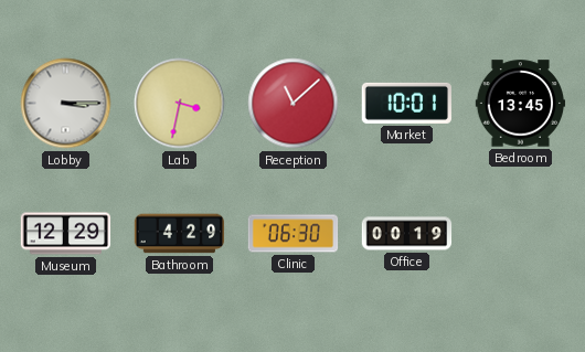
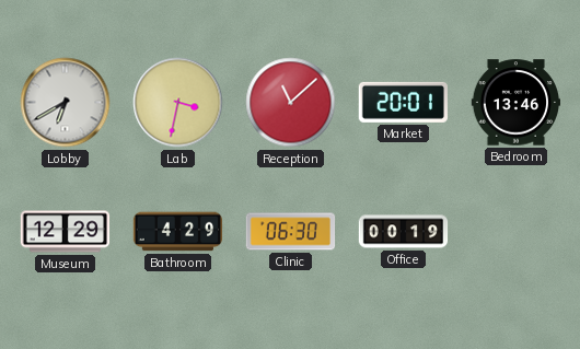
Lobby: 3:15 -> 6:40
Market: 10:01 -> 20:01
Bedroom: 13:45 -> 13:46
